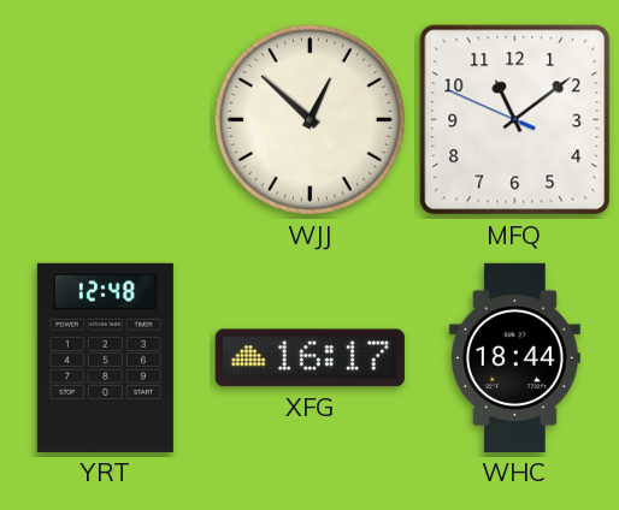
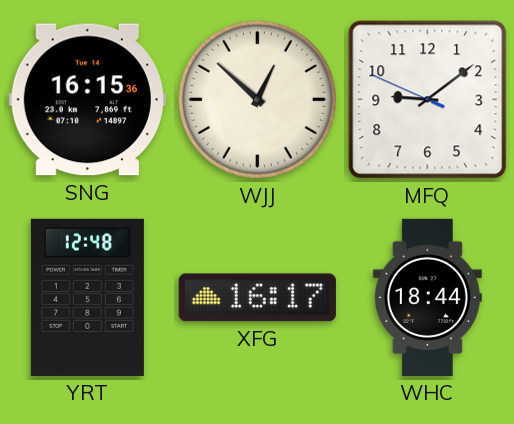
SNG: none -> 16:15
MFQ: 11:08 -> 9:08
